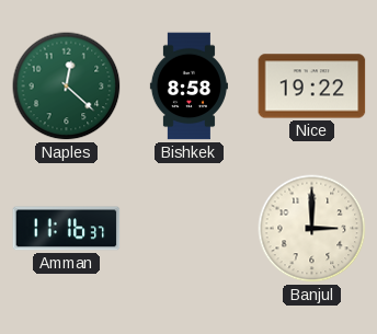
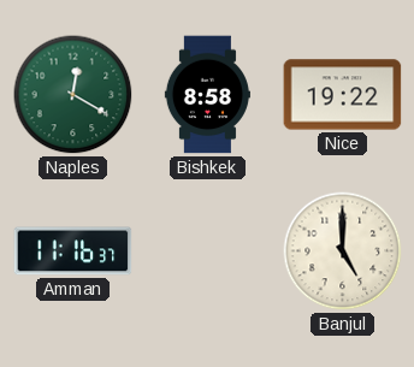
Naples: 12:22 -> 12:20
Banjul: 3:00 -> 5:00
